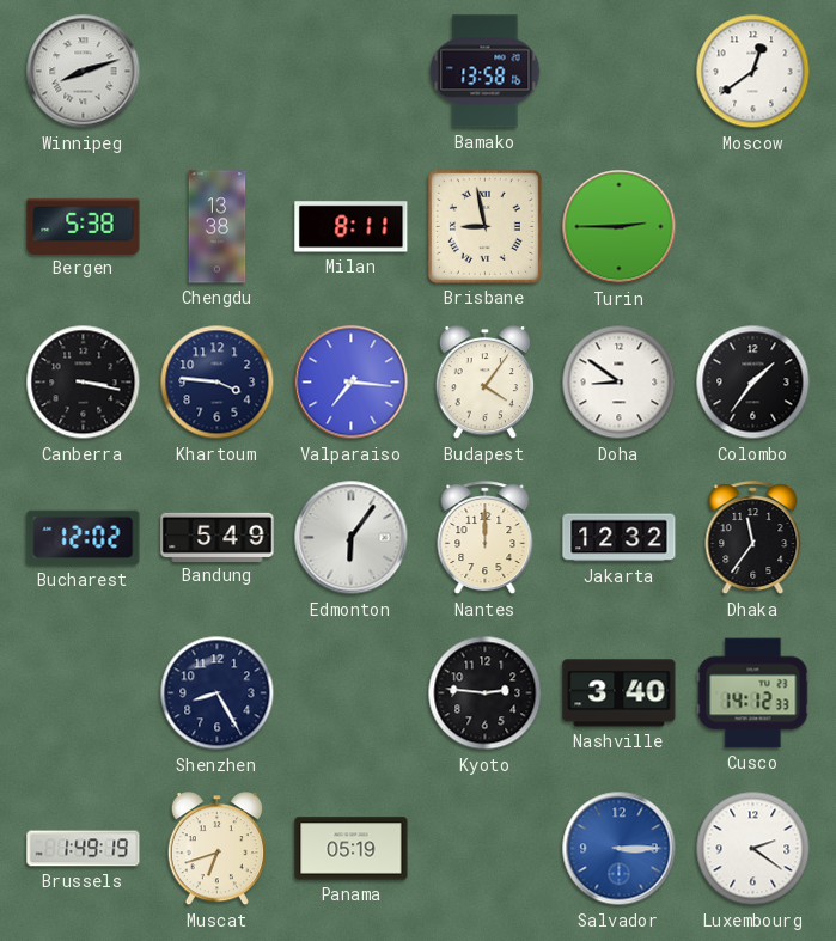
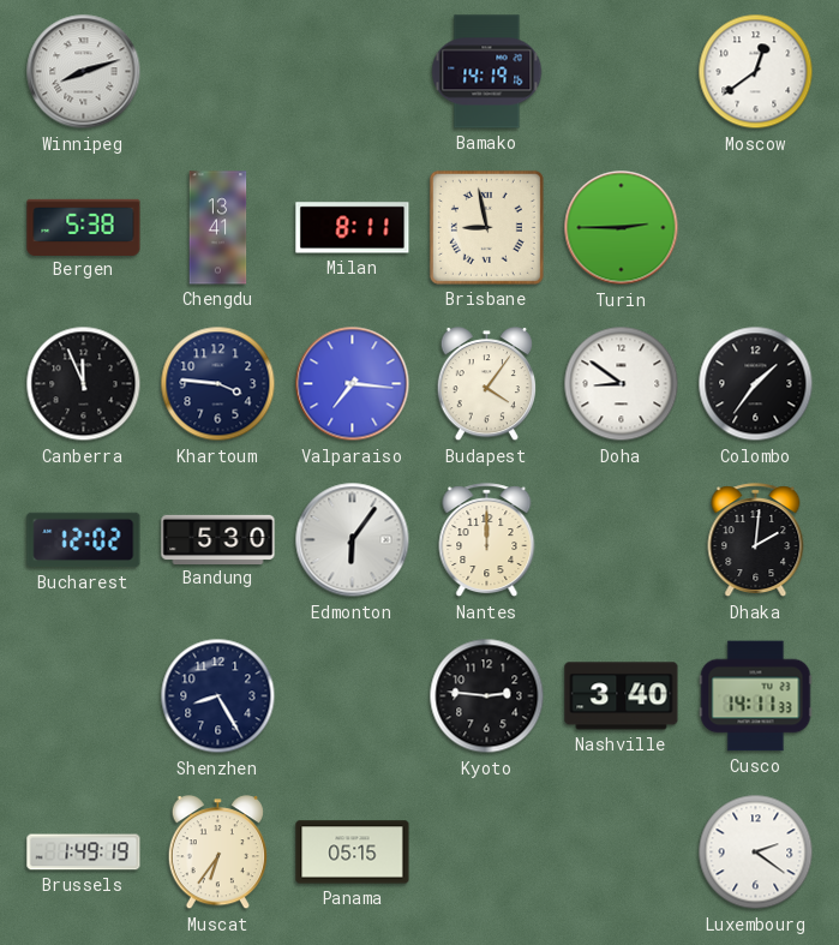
Bamako: 13:58 -> 14:19
Chengdu: 13:38 -> 13:41
Canberra: 3:17 -> 11:56
Bandung: 5:49 -> 5:30
Jakarta: 12:32 -> none
Dhaka: 11:36 -> 2:01
Cusco: 14:12 -> 14:11
Muscat: 6:42 -> 6:36
Panama: 05:19 -> 05:15
Salvador: 3:15 -> none
